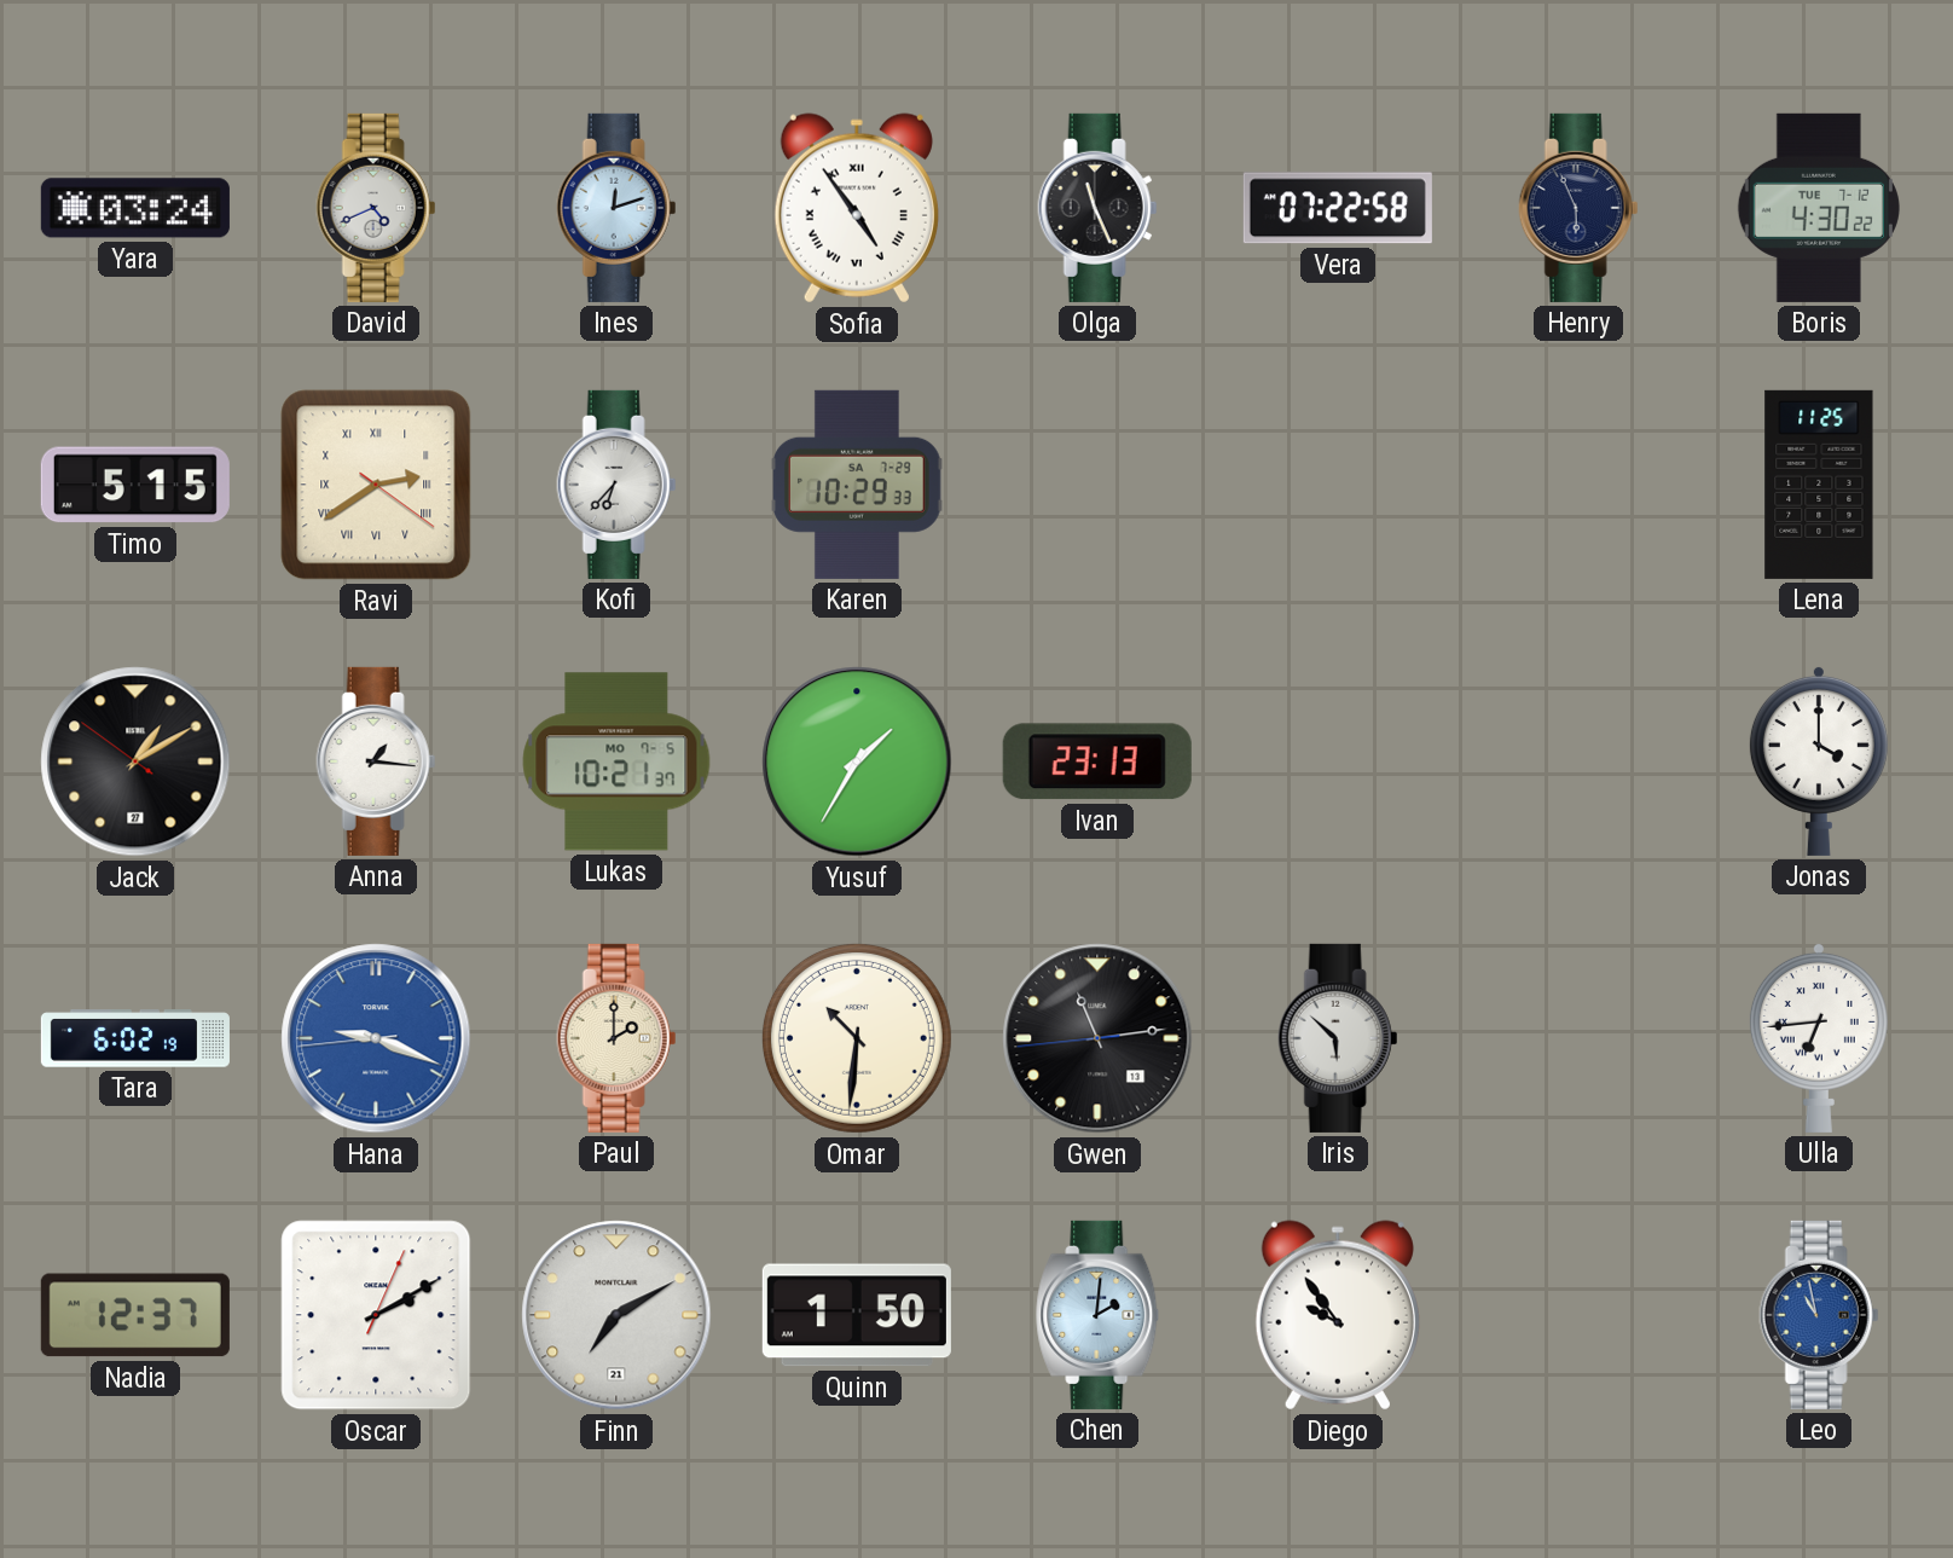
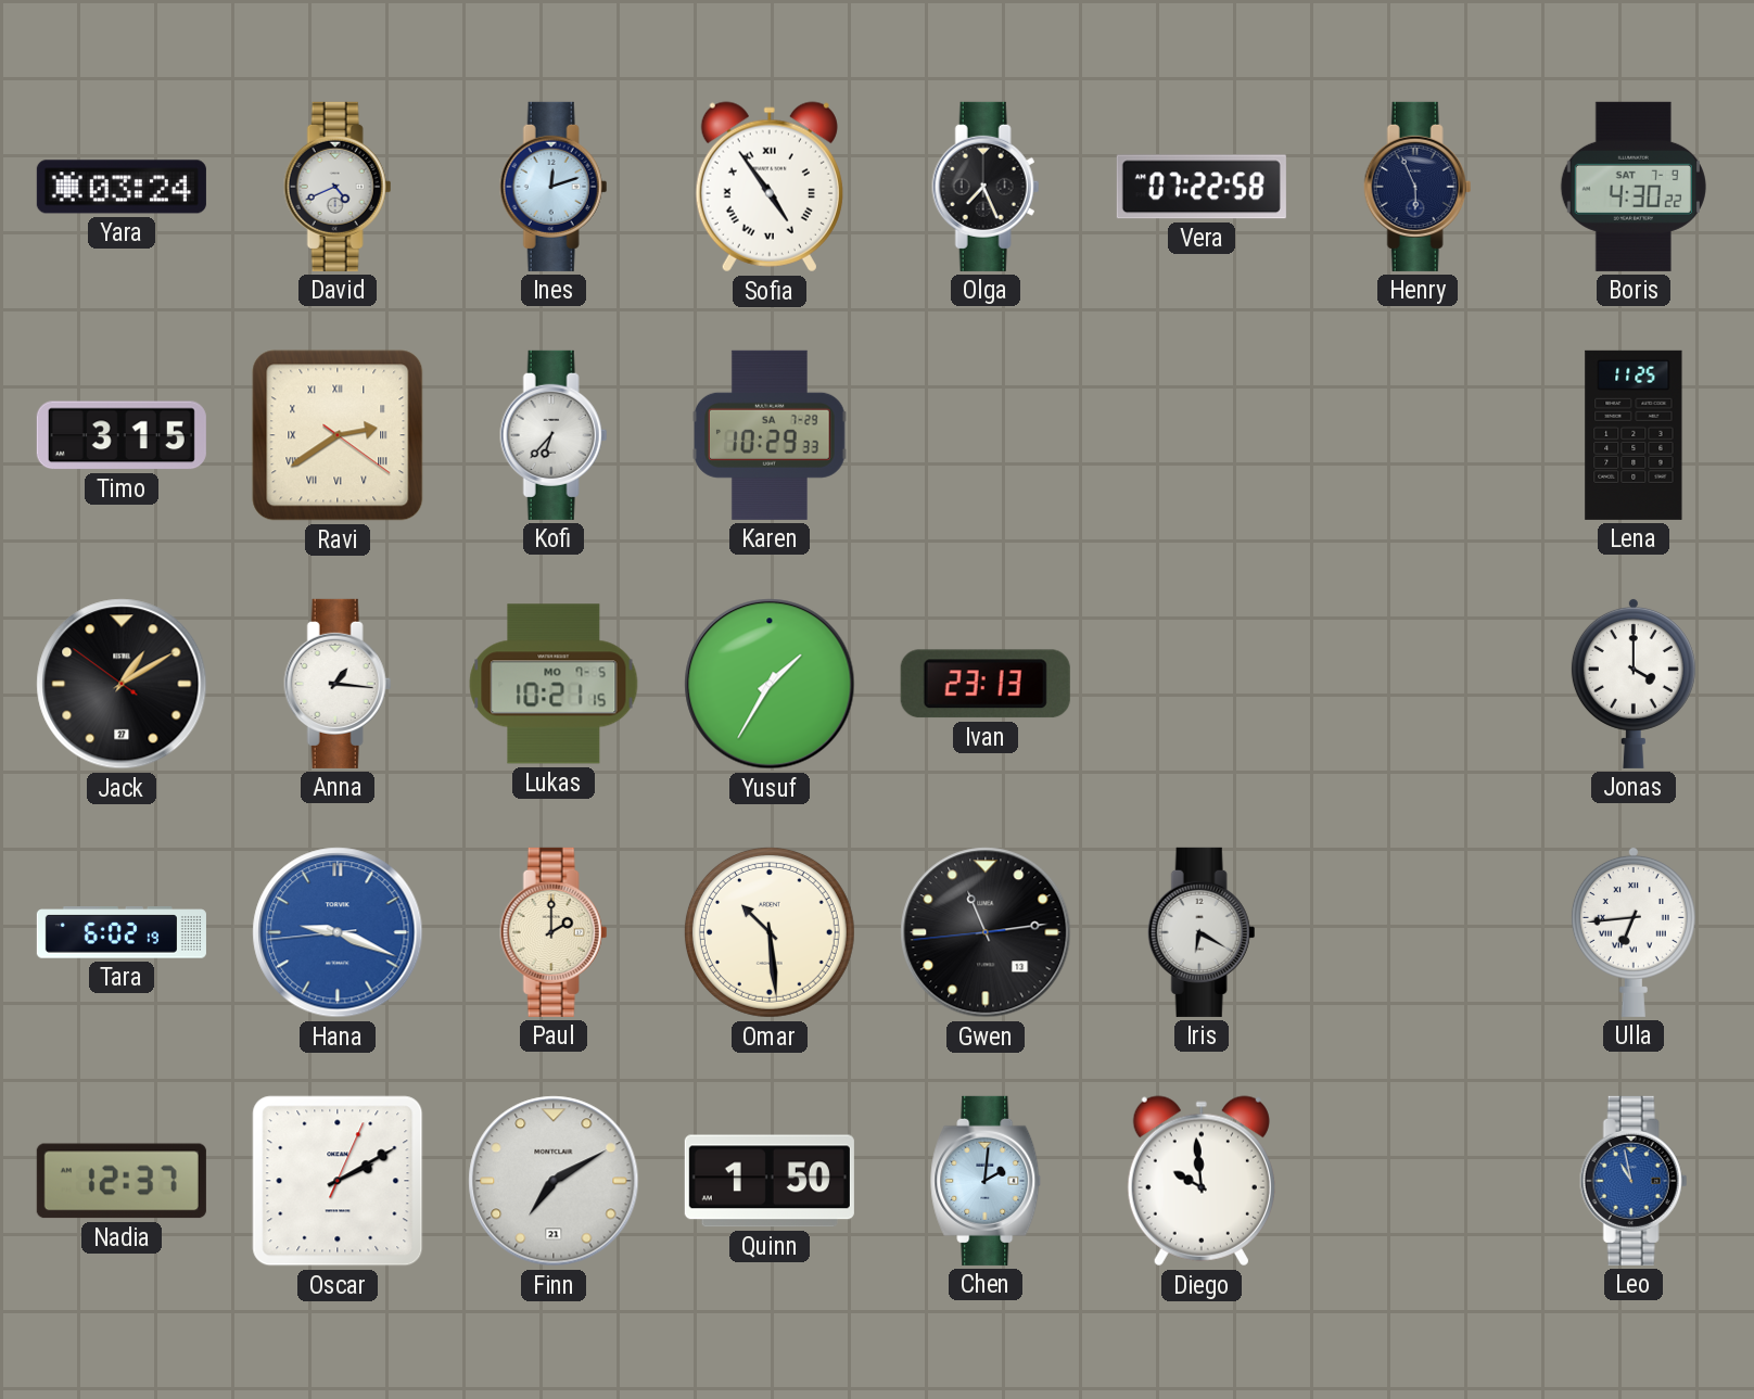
Olga: 11:26 -> 7:26
Boris date: TUE 7-12 -> SAT 7-9
Timo: 5:15 -> 3:15
Lukas: 10:21:37 -> 10:21:15
Omar: 10:31 -> 10:29
Iris: 5:52 -> 6:20
Diego: 9:54 -> 9:59
